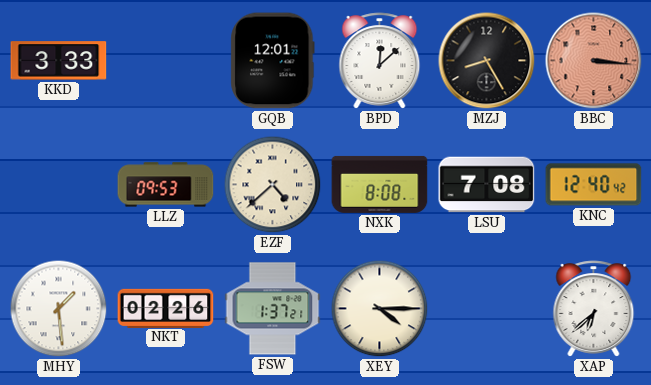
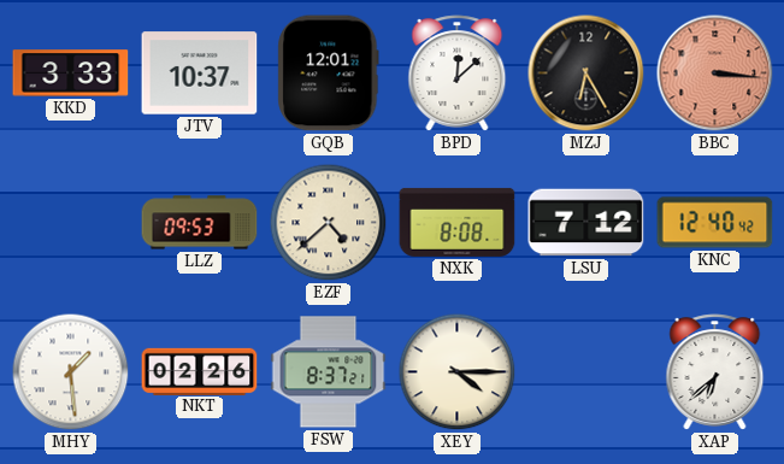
JTV: none -> 10:37
MZJ: 8:25 -> 6:25
LSU: 7:08 -> 7:12
FSW: 1:37 -> 8:37
